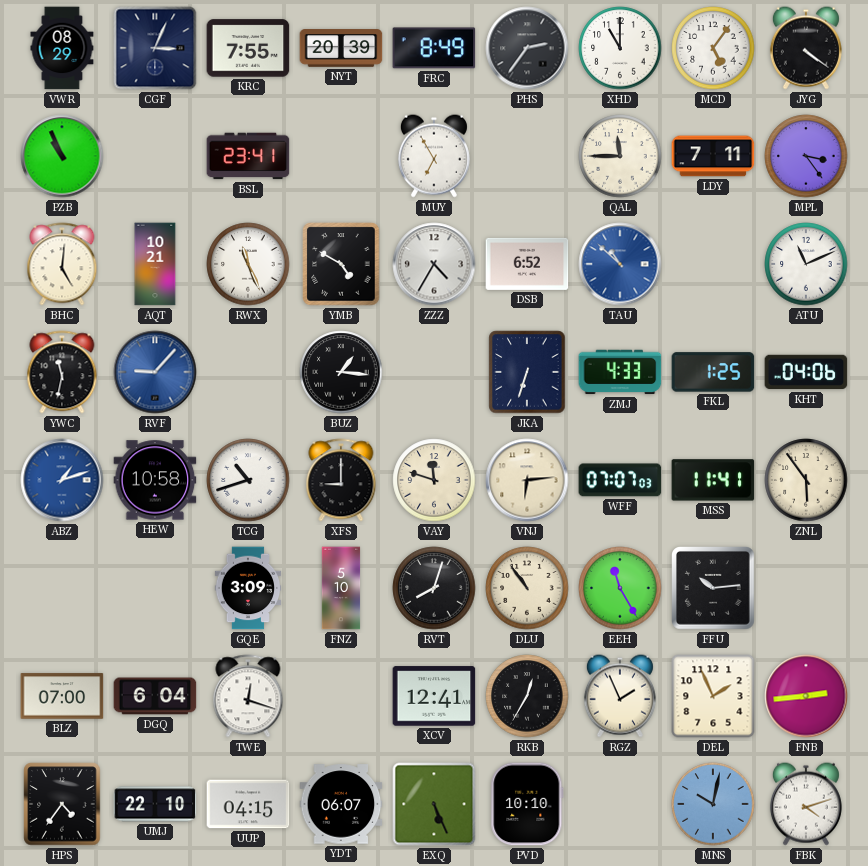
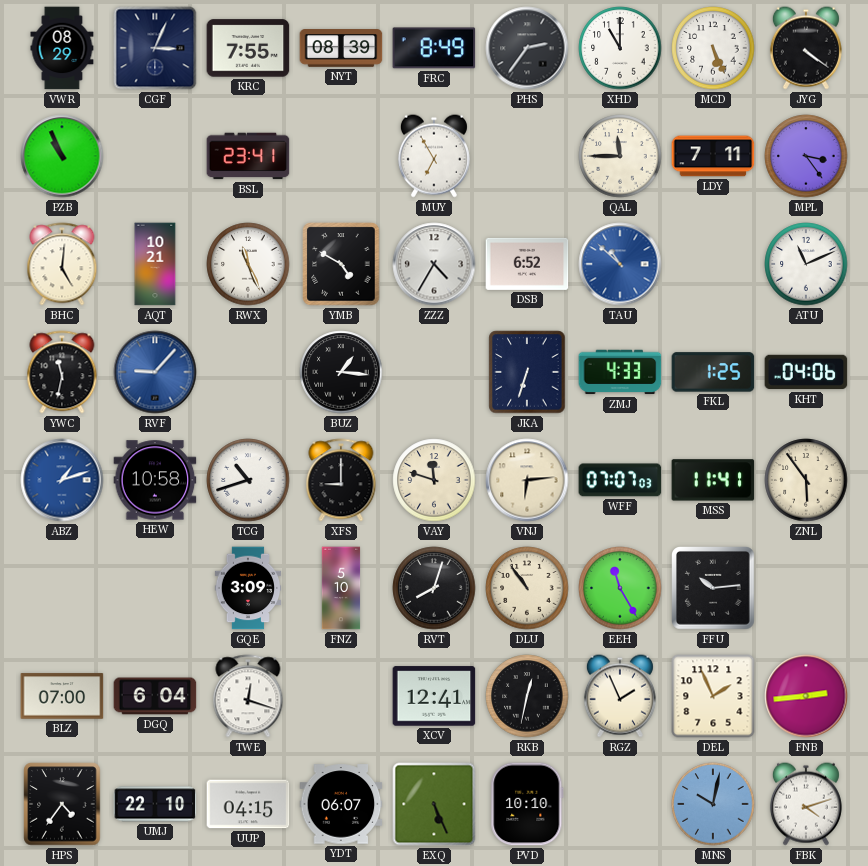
NYT: 20:39 -> 08:39
MCD: 5:06 -> 5:26
RKB: 12:35 -> 12:32
